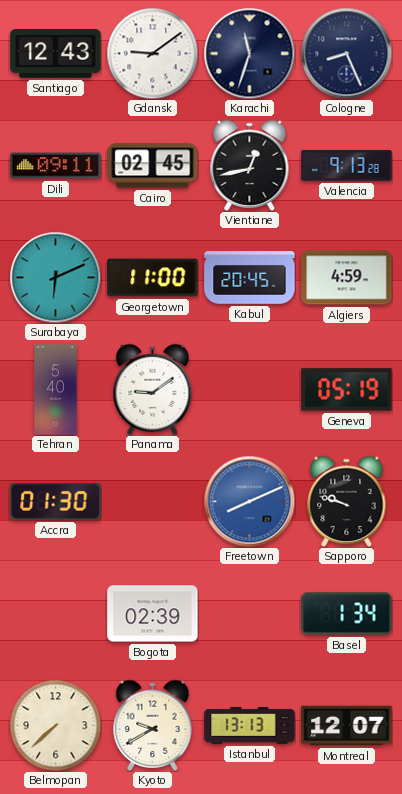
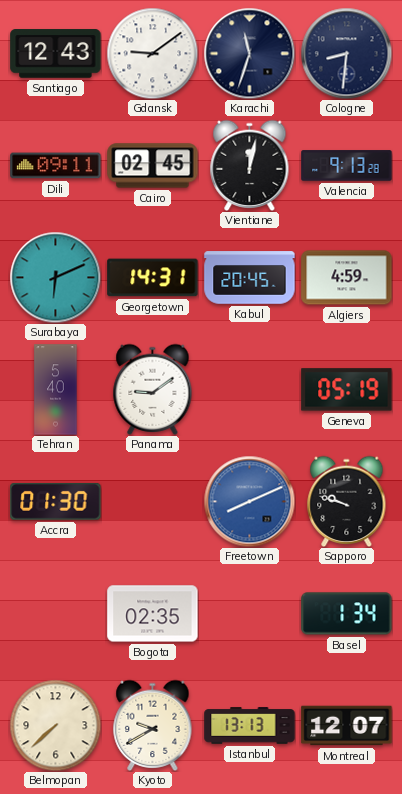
Cologne: 8:26 -> 8:31
Vientiane: 12:43 -> 12:02
Georgetown: 11:00 -> 14:31
Bogota: 02:39 -> 02:35
